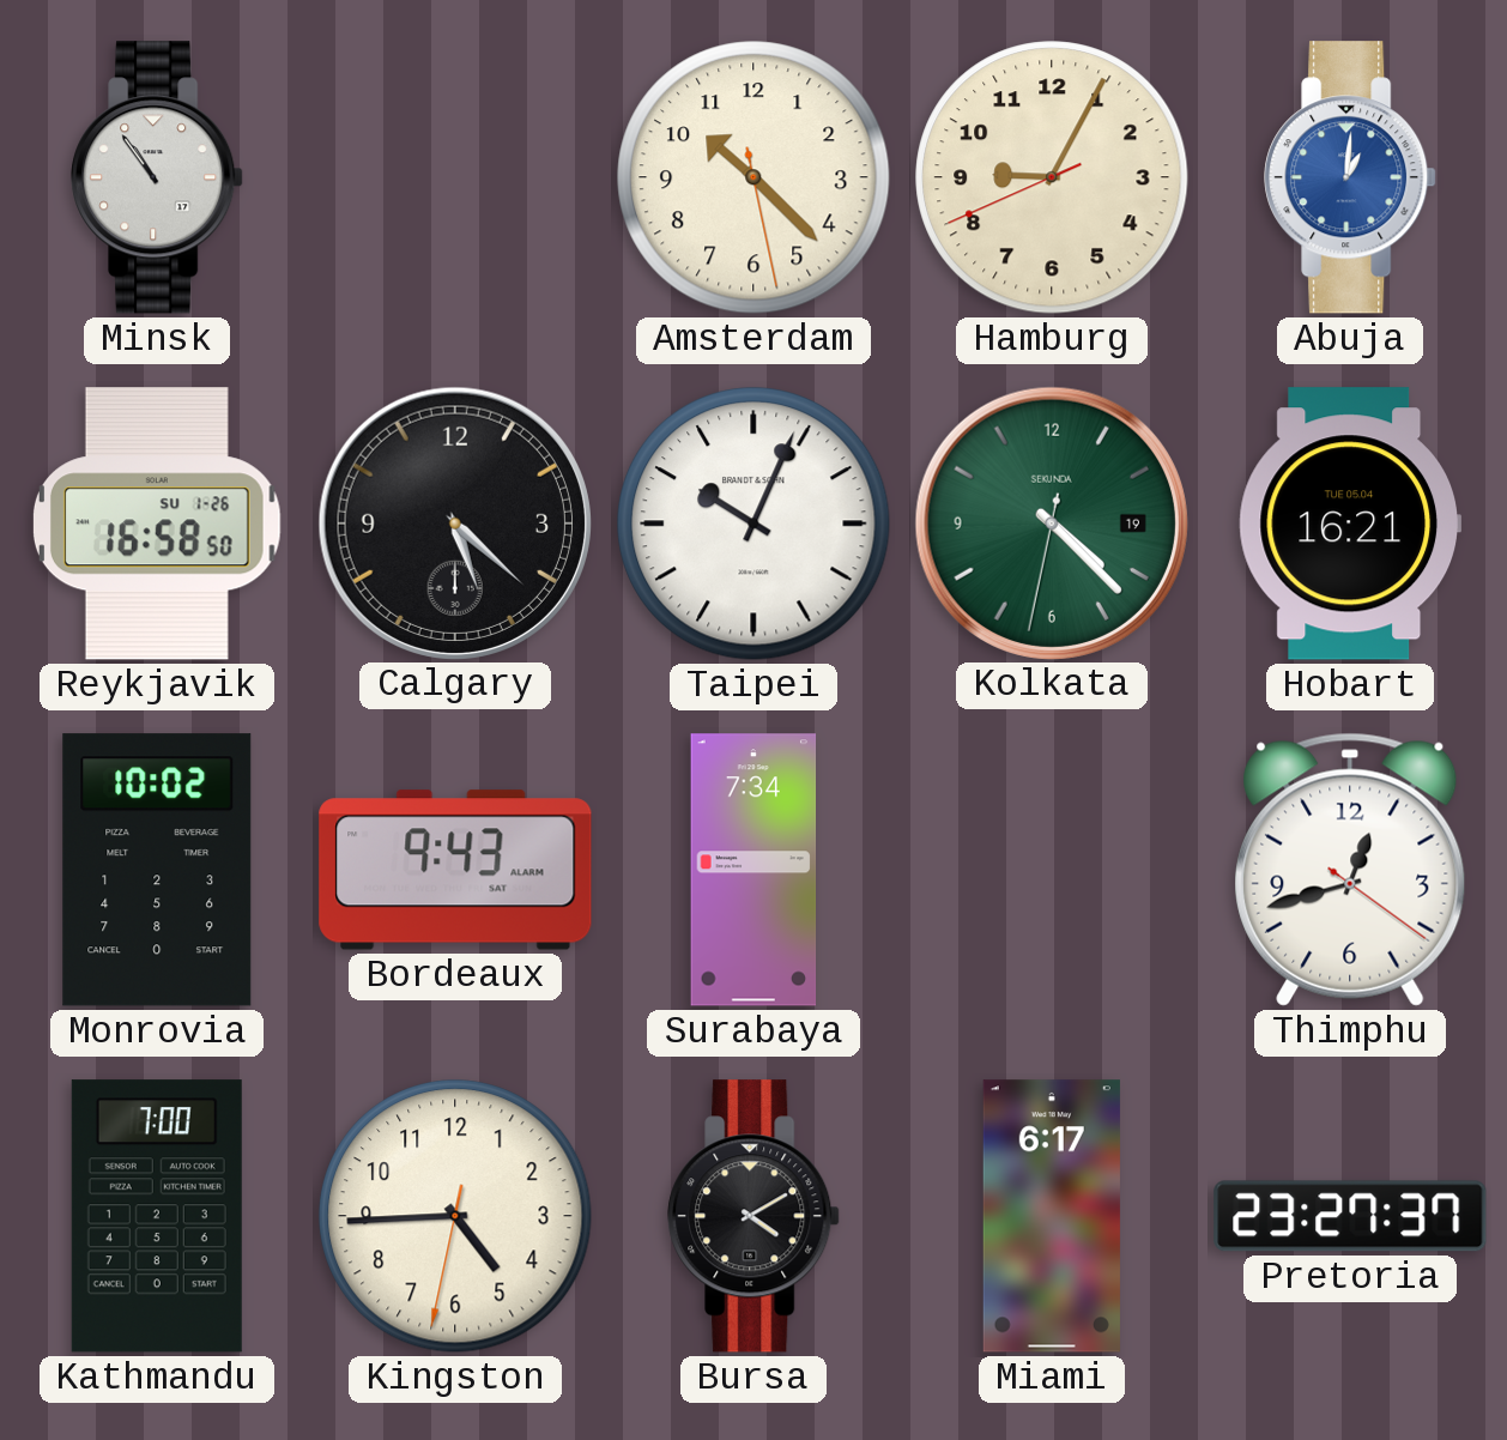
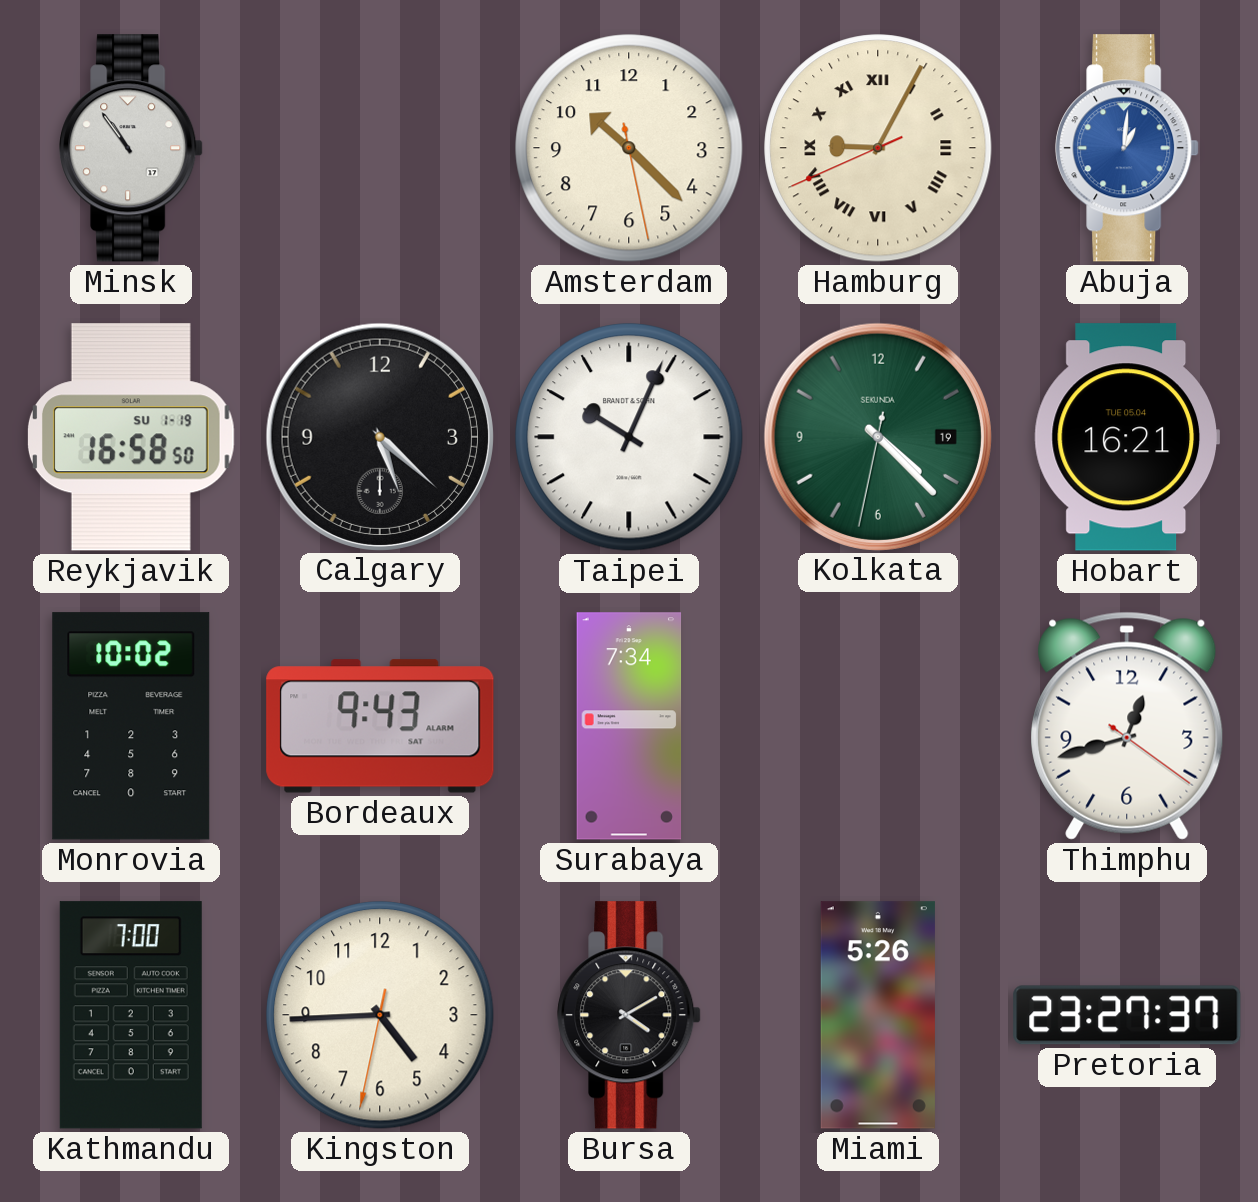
Hamburg numerals: Arabic -> Roman
Reykjavik date: SU 1-26 -> SU 1-19
Miami: 6:17 -> 5:26
